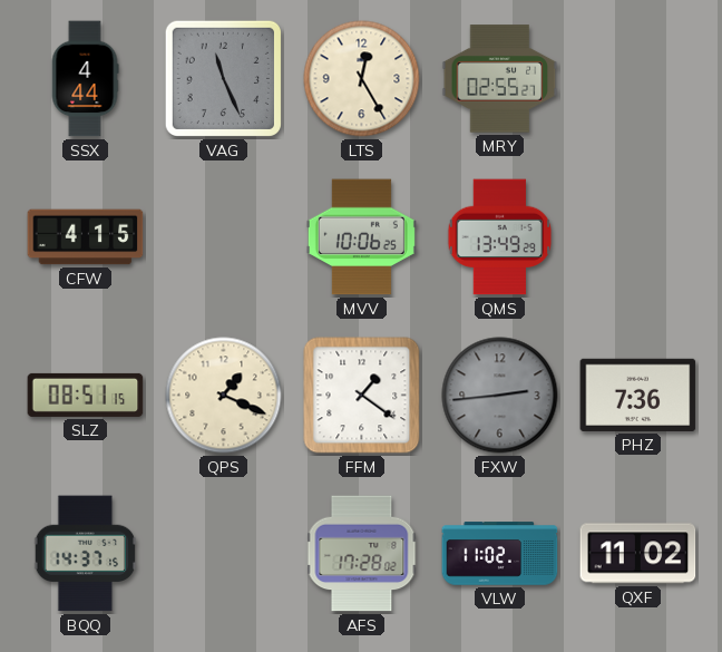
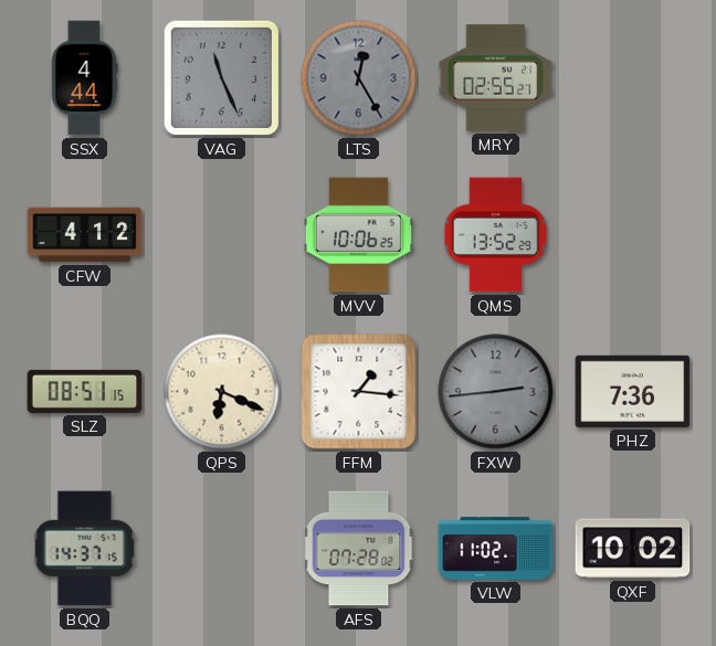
LTS dial: cream -> grey
CFW: 4:15 -> 4:12
QMS: 13:49 -> 13:52
QPS: 1:19 -> 6:19
FFM: 1:21 -> 1:16
AFS: 17:28 -> 07:28
QXF: 11:02 -> 10:02
